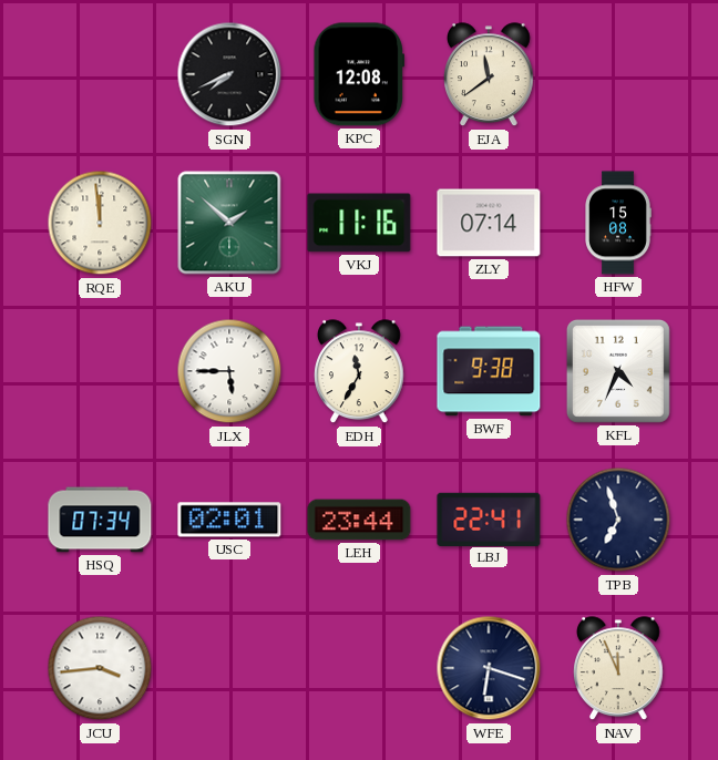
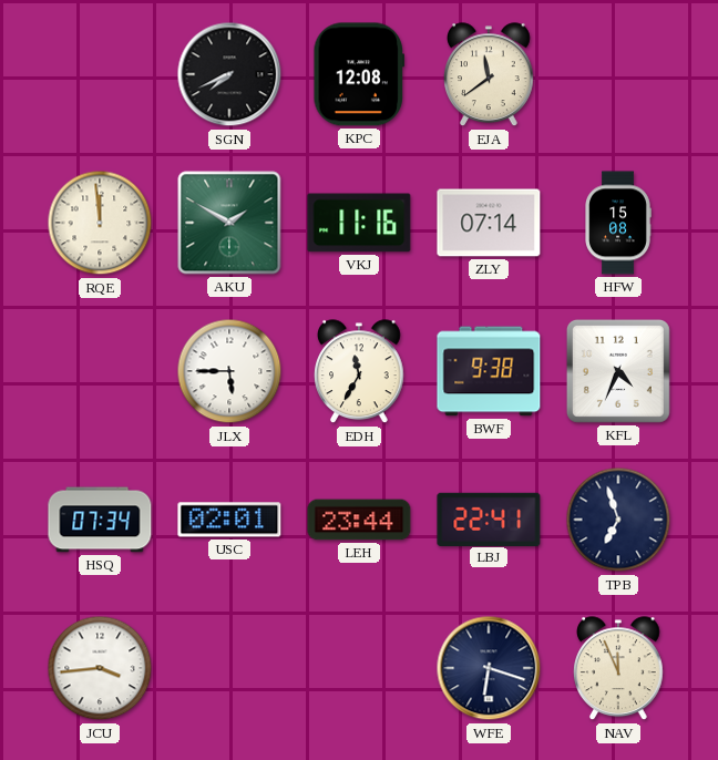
AKU: 1:52 -> 1:50
